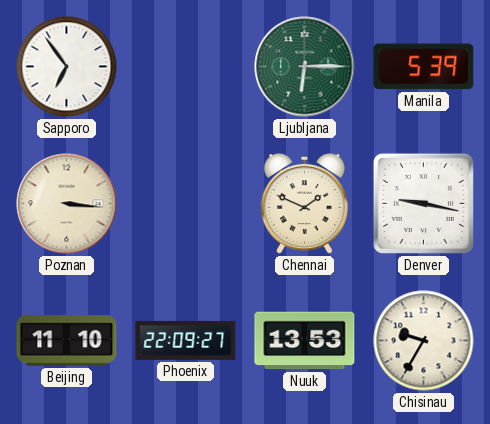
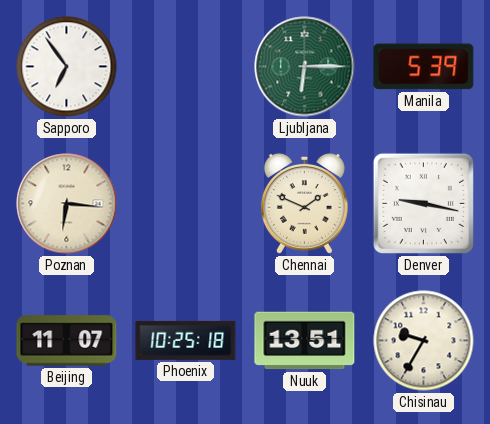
Poznan: 3:16 -> 6:16
Beijing: 11:10 -> 11:07
Phoenix: 22:09 -> 10:25
Nuuk: 13:53 -> 13:51
